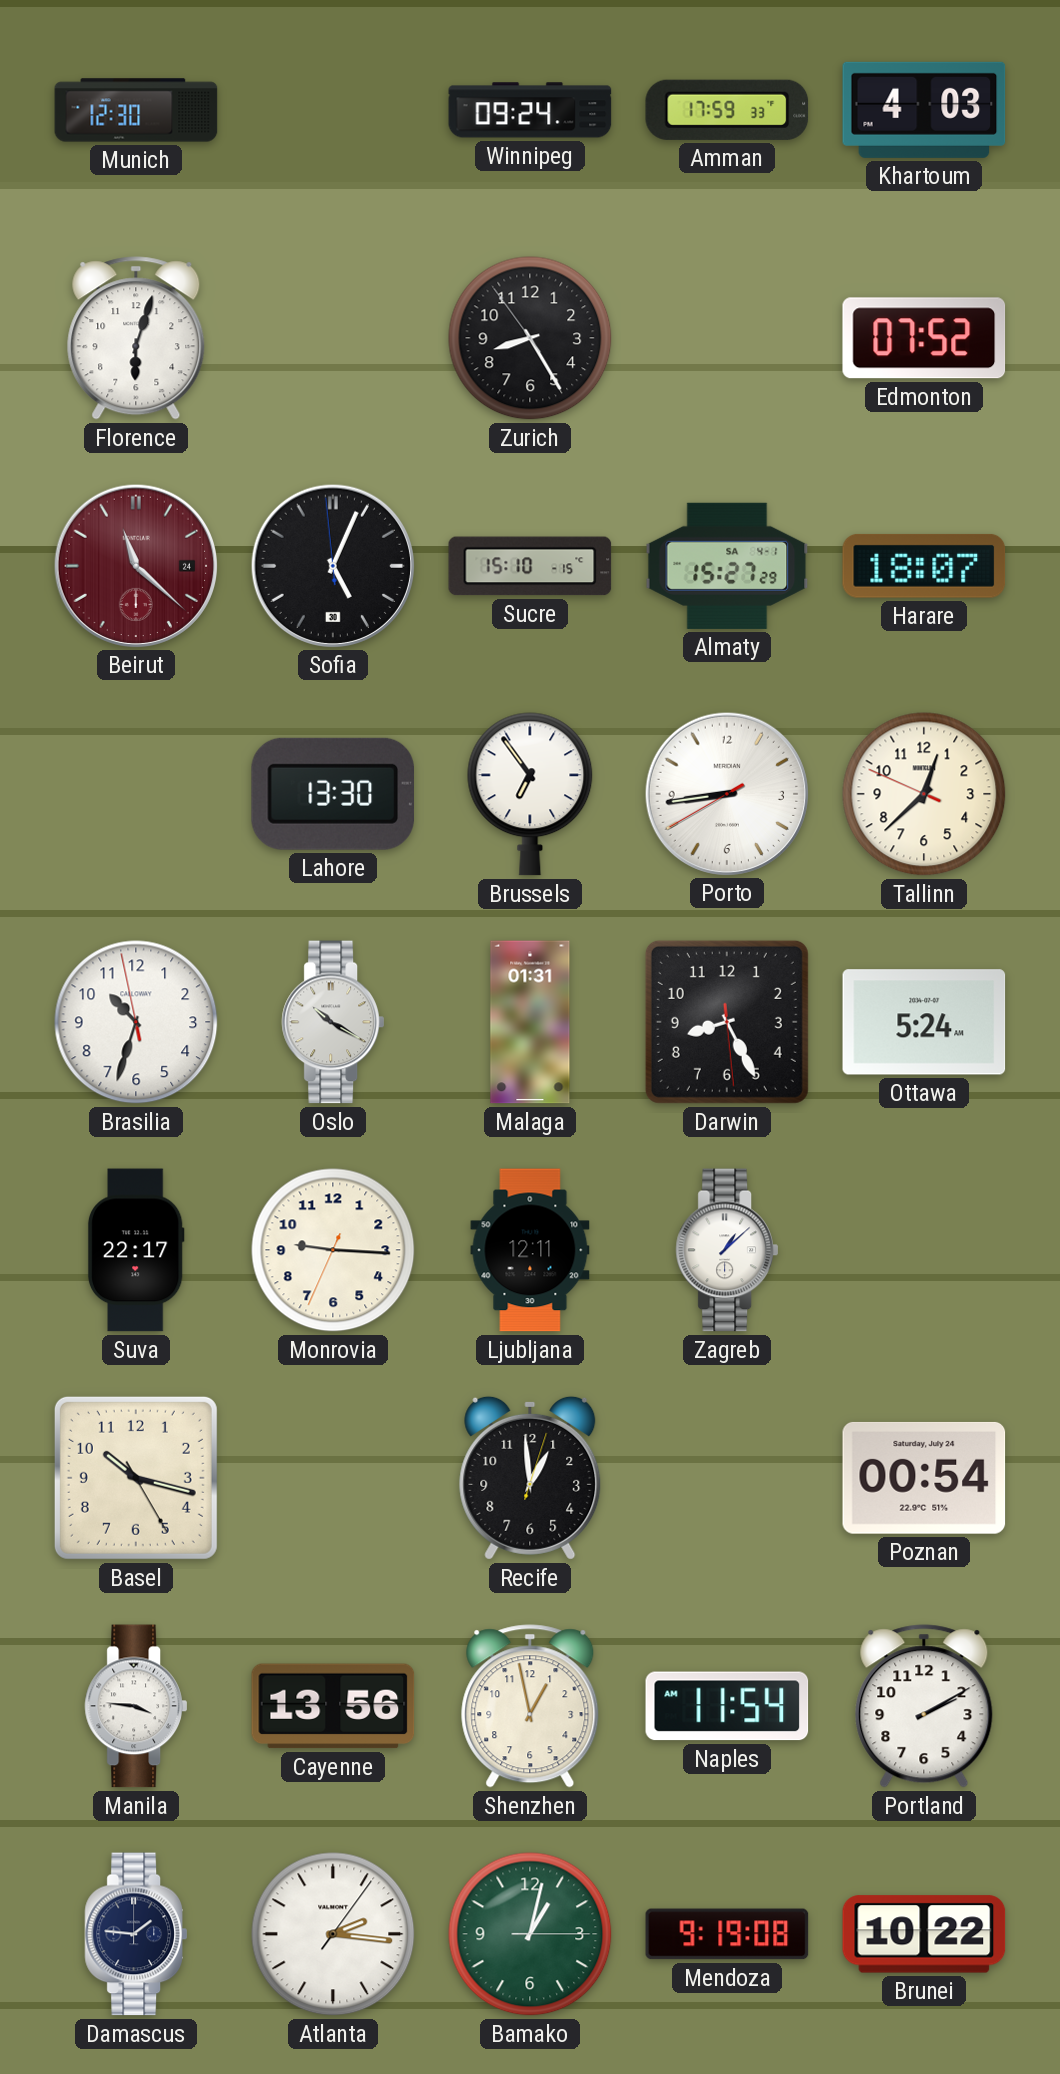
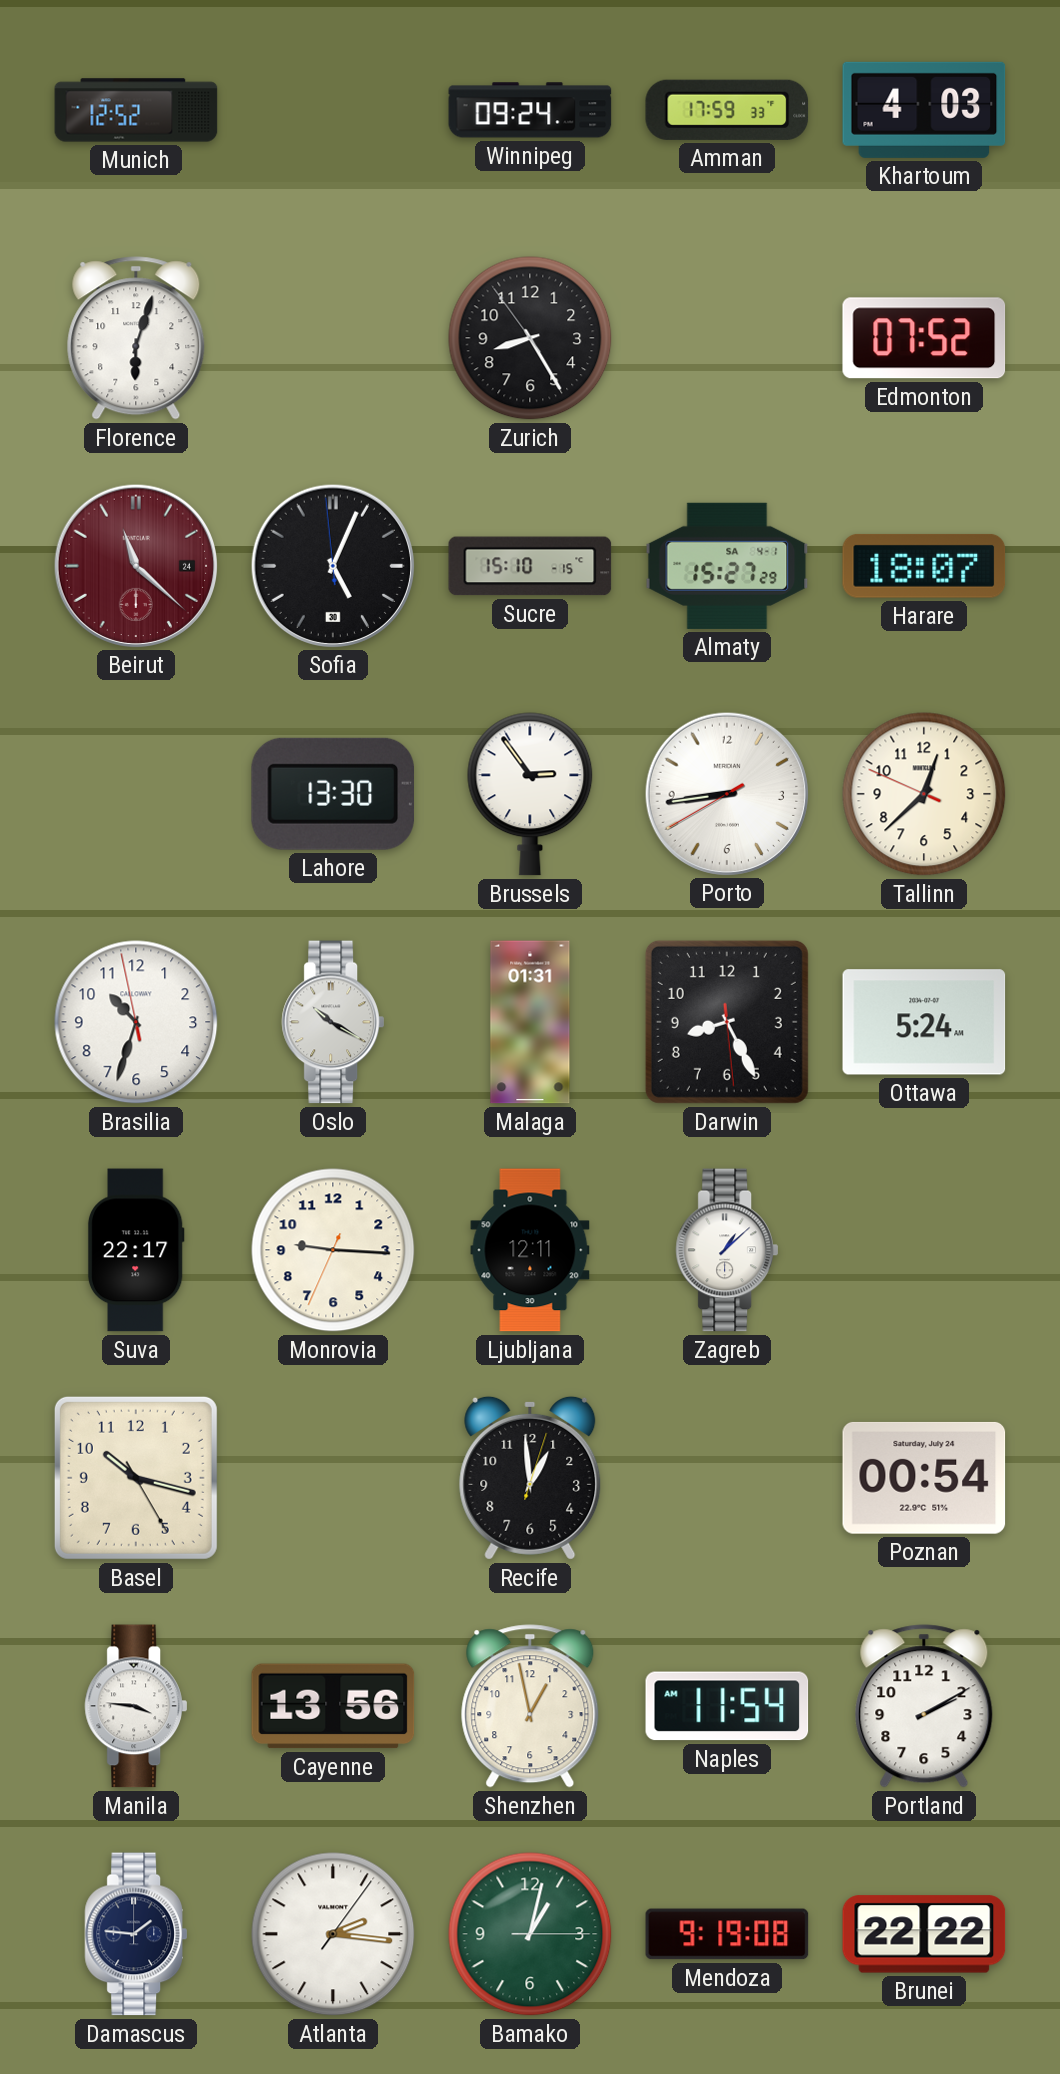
Munich: 12:30 -> 12:52
Brussels: 6:54 -> 2:54
Brunei: 10:22 -> 22:22
